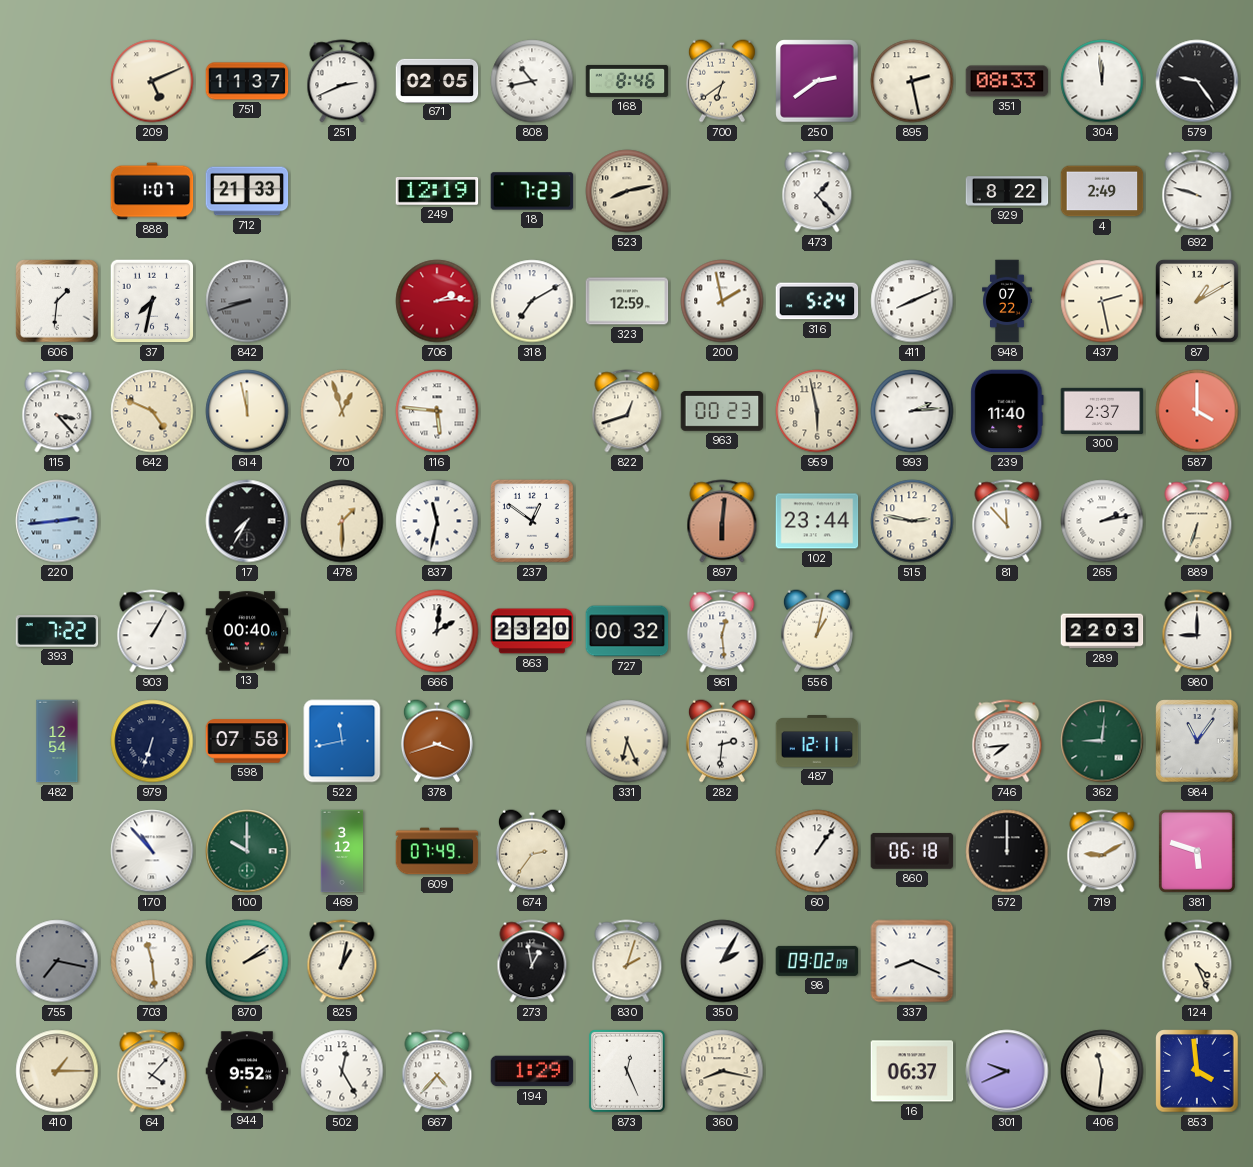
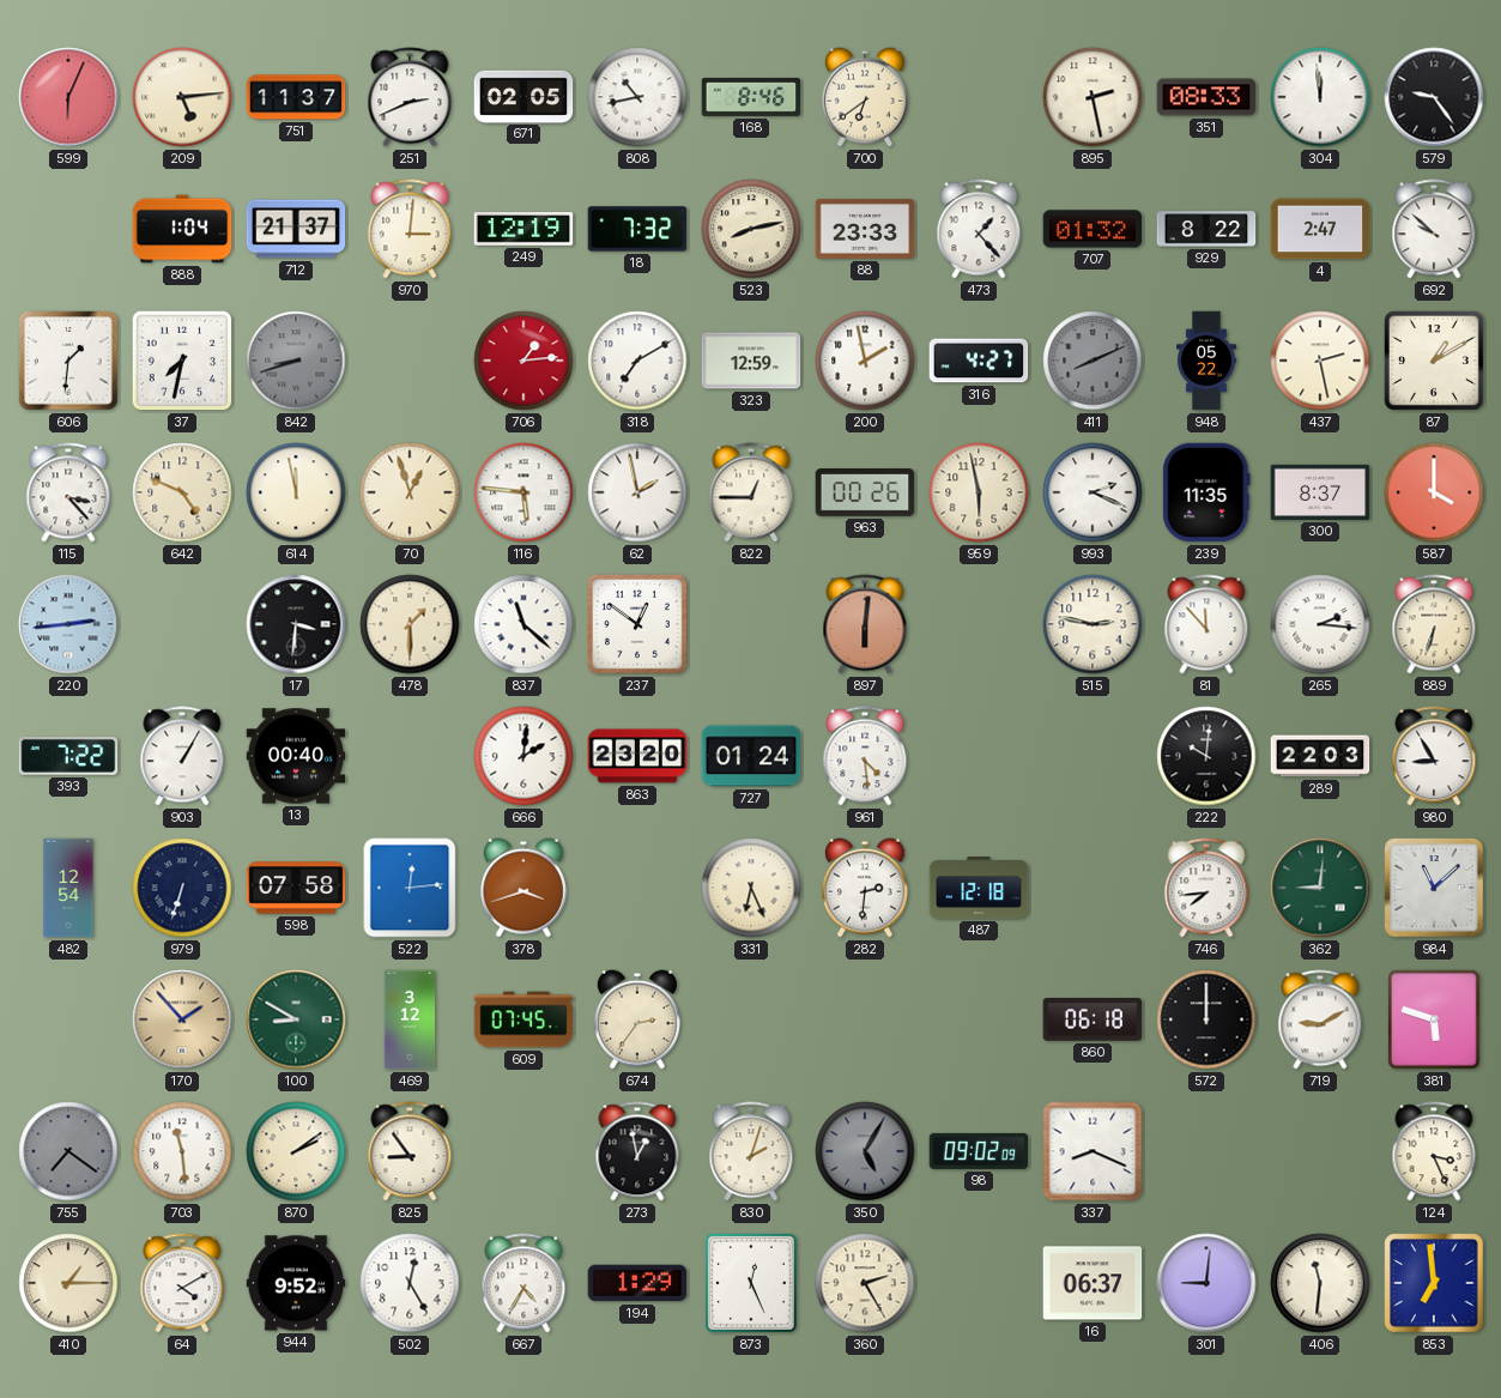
599: none -> 6:04
209: 5:11 -> 5:14
250: 2:39 -> none
888: 1:07 -> 1:04
712: 21:33 -> 21:37
970: none -> 3:01
18: 7:23 -> 7:32
88: none -> 23:33
707: none -> 01:32
4: 2:49 -> 2:47
692: 9:48 -> 9:52
706: 2:14 -> 1:14
316: 5:24 -> 4:27
411 dial: white -> grey
948: 07:22 -> 05:22
62: none -> 1:58
822: 12:42 -> 12:45
963: 00:23 -> 00:26
993: 2:14 -> 2:19
239: 11:40 -> 11:35
300: 2:37 -> 8:37
17: 7:35 -> 3:31
837: 11:32 -> 11:22
102: 23:44 -> none
265: 2:13 -> 2:16
727: 00:32 -> 01:24
961: 12:29 -> 4:29
556: 1:02 -> none
222: none -> 10:01
980: 9:00 -> 8:55
522: 11:43 -> 12:14
487: 12:11 -> 12:18
984: 11:06 -> 11:08
170: 10:53 -> 1:53
170 dial: white -> champagne
100: 10:00 -> 8:50
609: 07:49 -> 07:45
60: 1:06 -> none
755: 7:17 -> 7:21
825: 1:02 -> 8:54
350: 2:05 -> 5:05
350 dial: white -> grey
124: 4:26 -> 3:26
64: 4:07 -> 4:10
667: 4:37 -> 4:35
360: 8:17 -> 2:25
301: 9:41 -> 9:01
853: 3:59 -> 6:59
